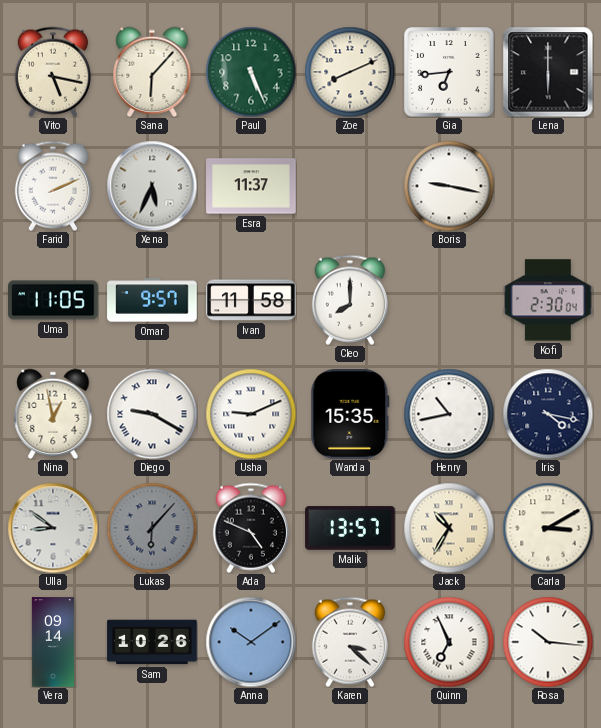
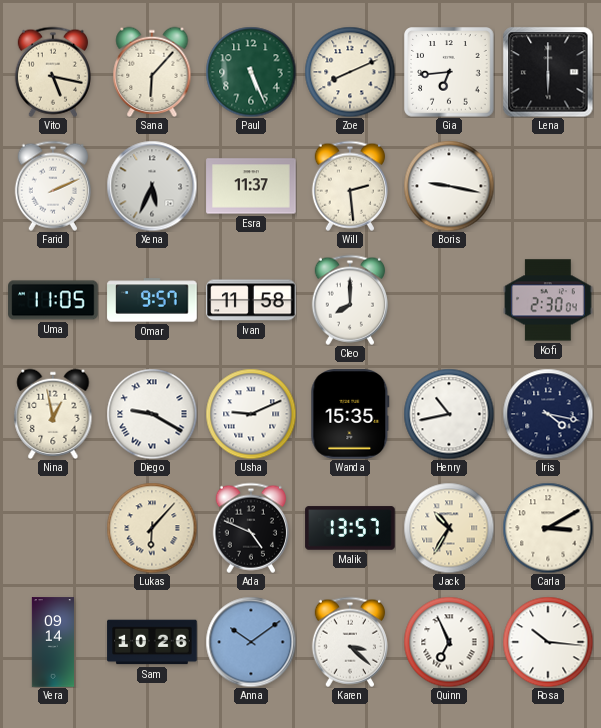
Will: none -> 2:29
Ulla: 8:51 -> none
Lukas dial: grey -> cream
